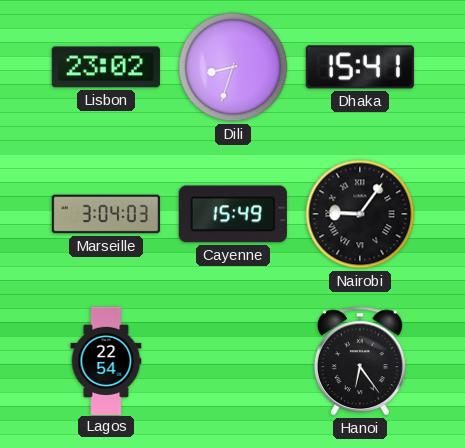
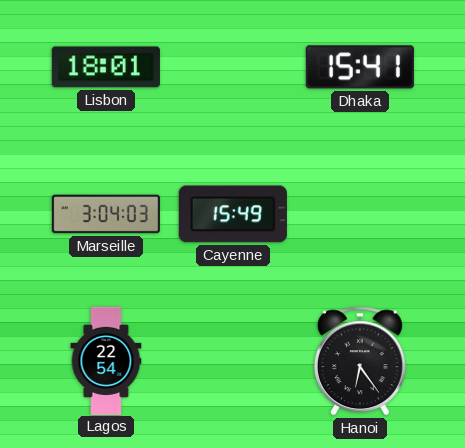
Lisbon: 23:02 -> 18:01
Dili: 8:33 -> none
Nairobi: 9:06 -> none
